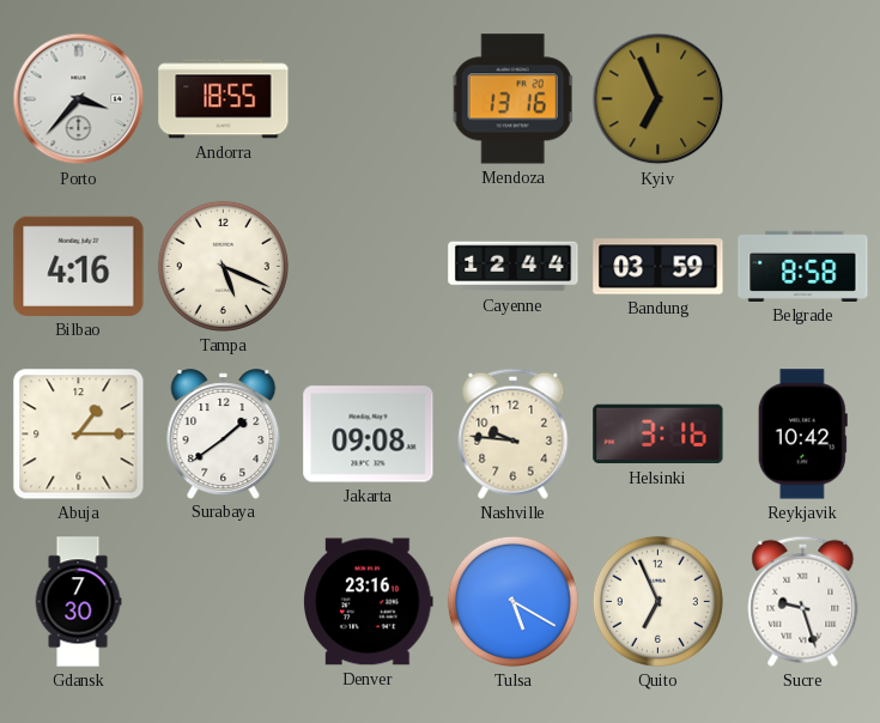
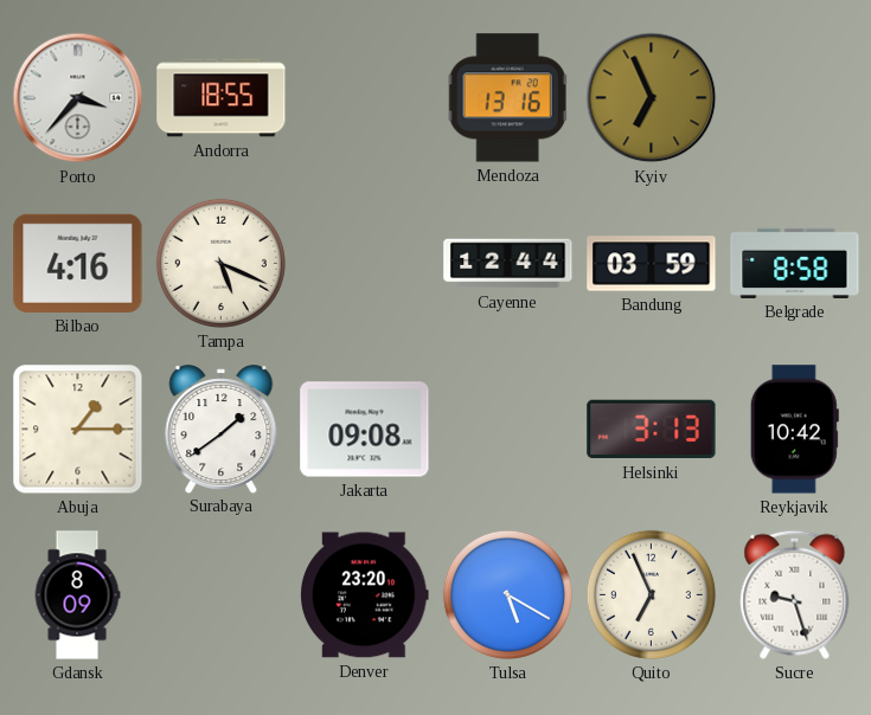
Nashville: 9:46 -> none
Helsinki: 3:16 -> 3:13
Gdansk: 7:30 -> 8:09
Denver: 23:16 -> 23:20
